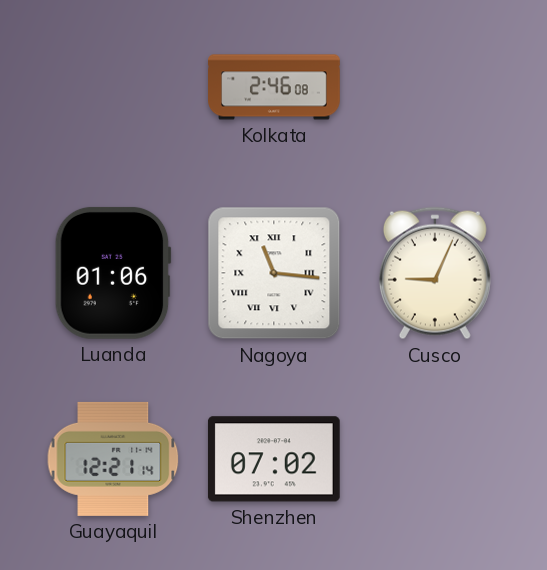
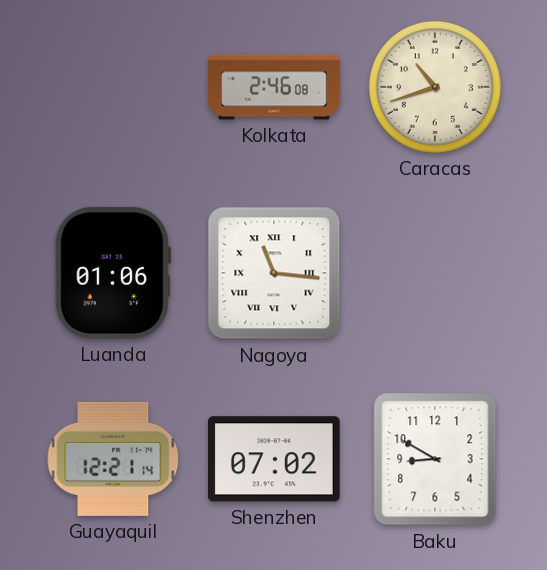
Caracas: none -> 10:42
Cusco: 9:04 -> none
Baku: none -> 8:50
